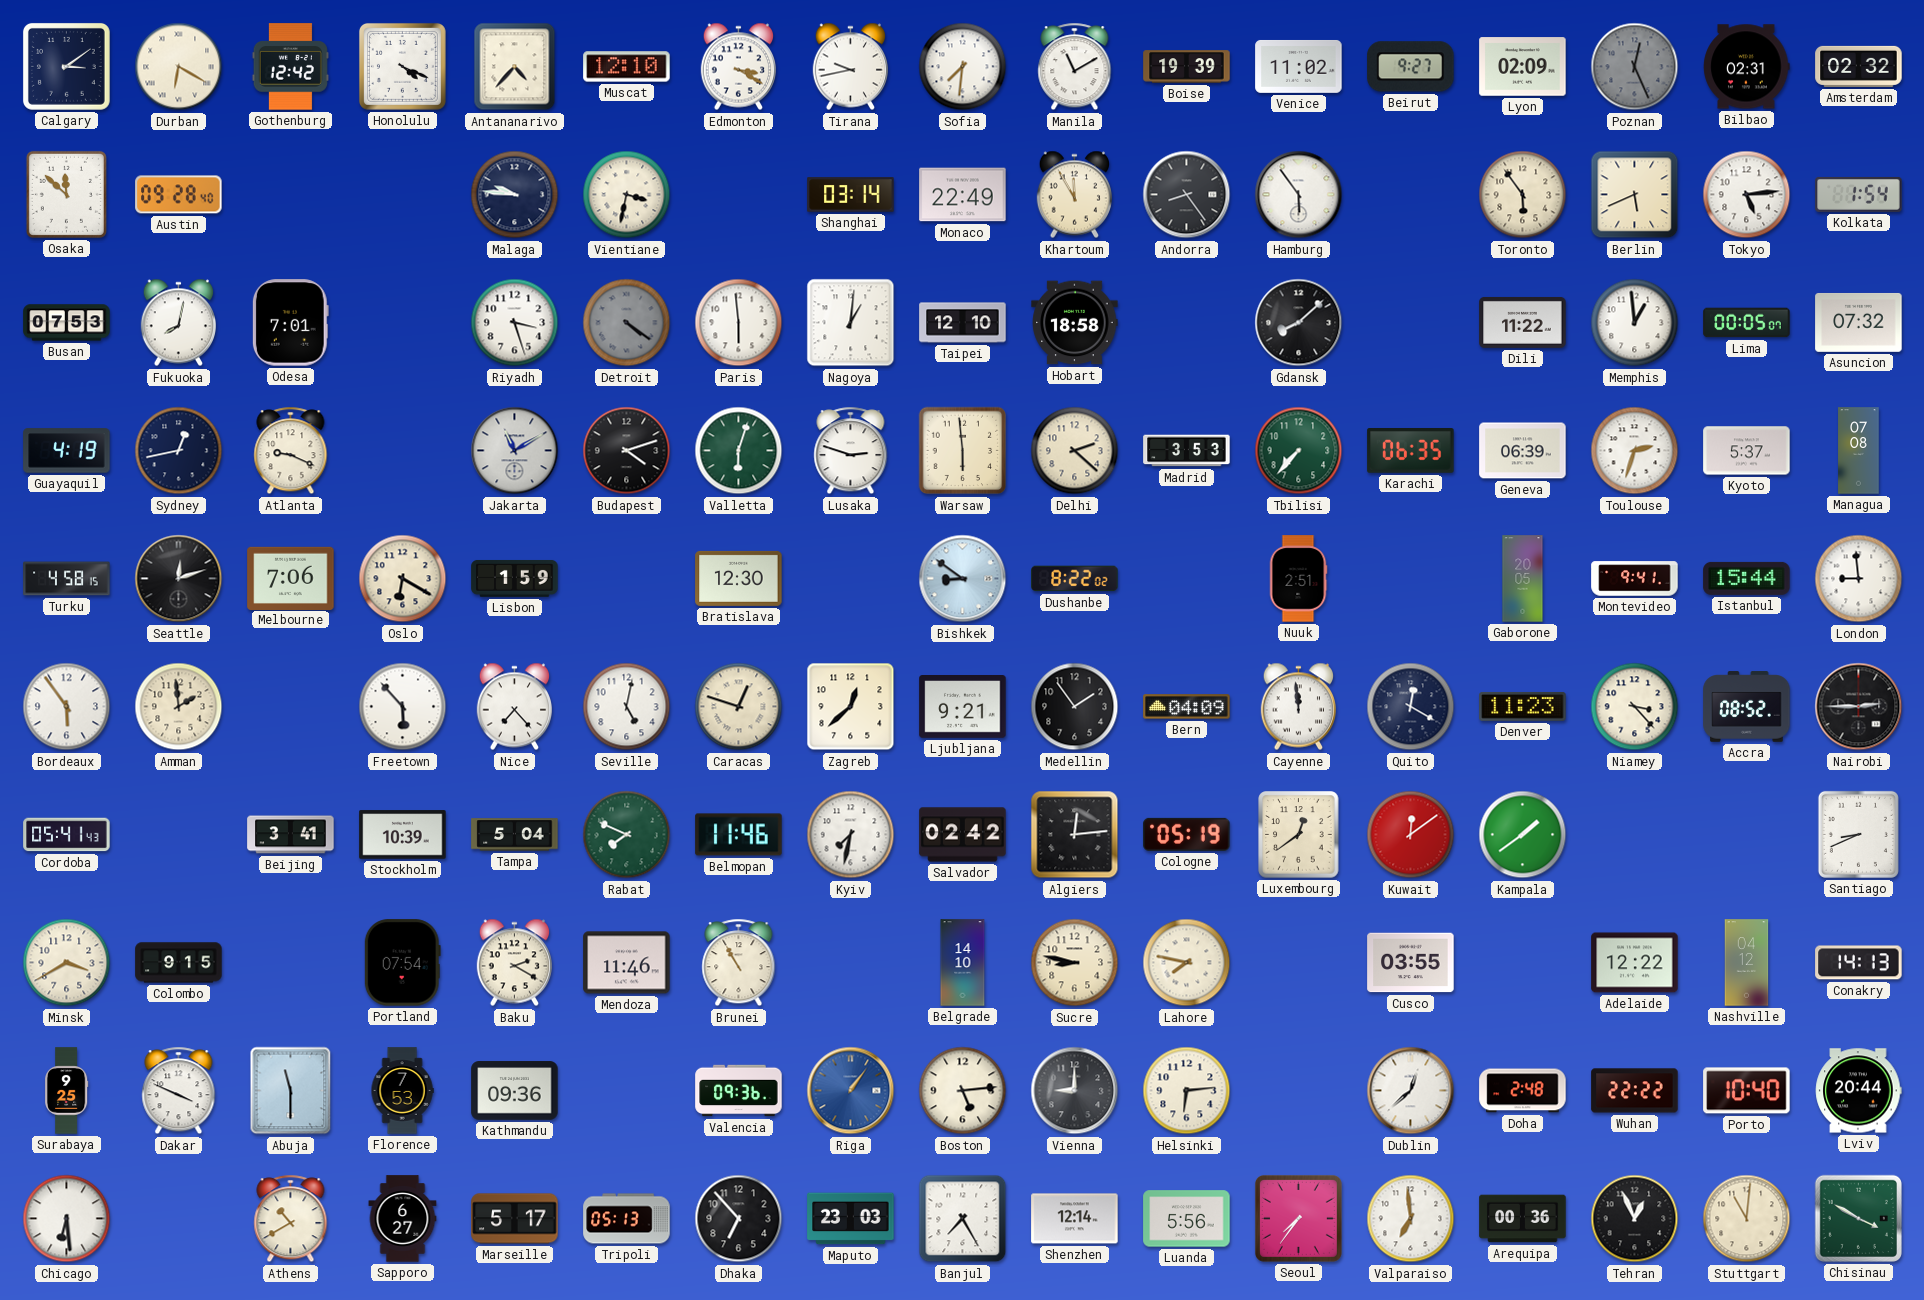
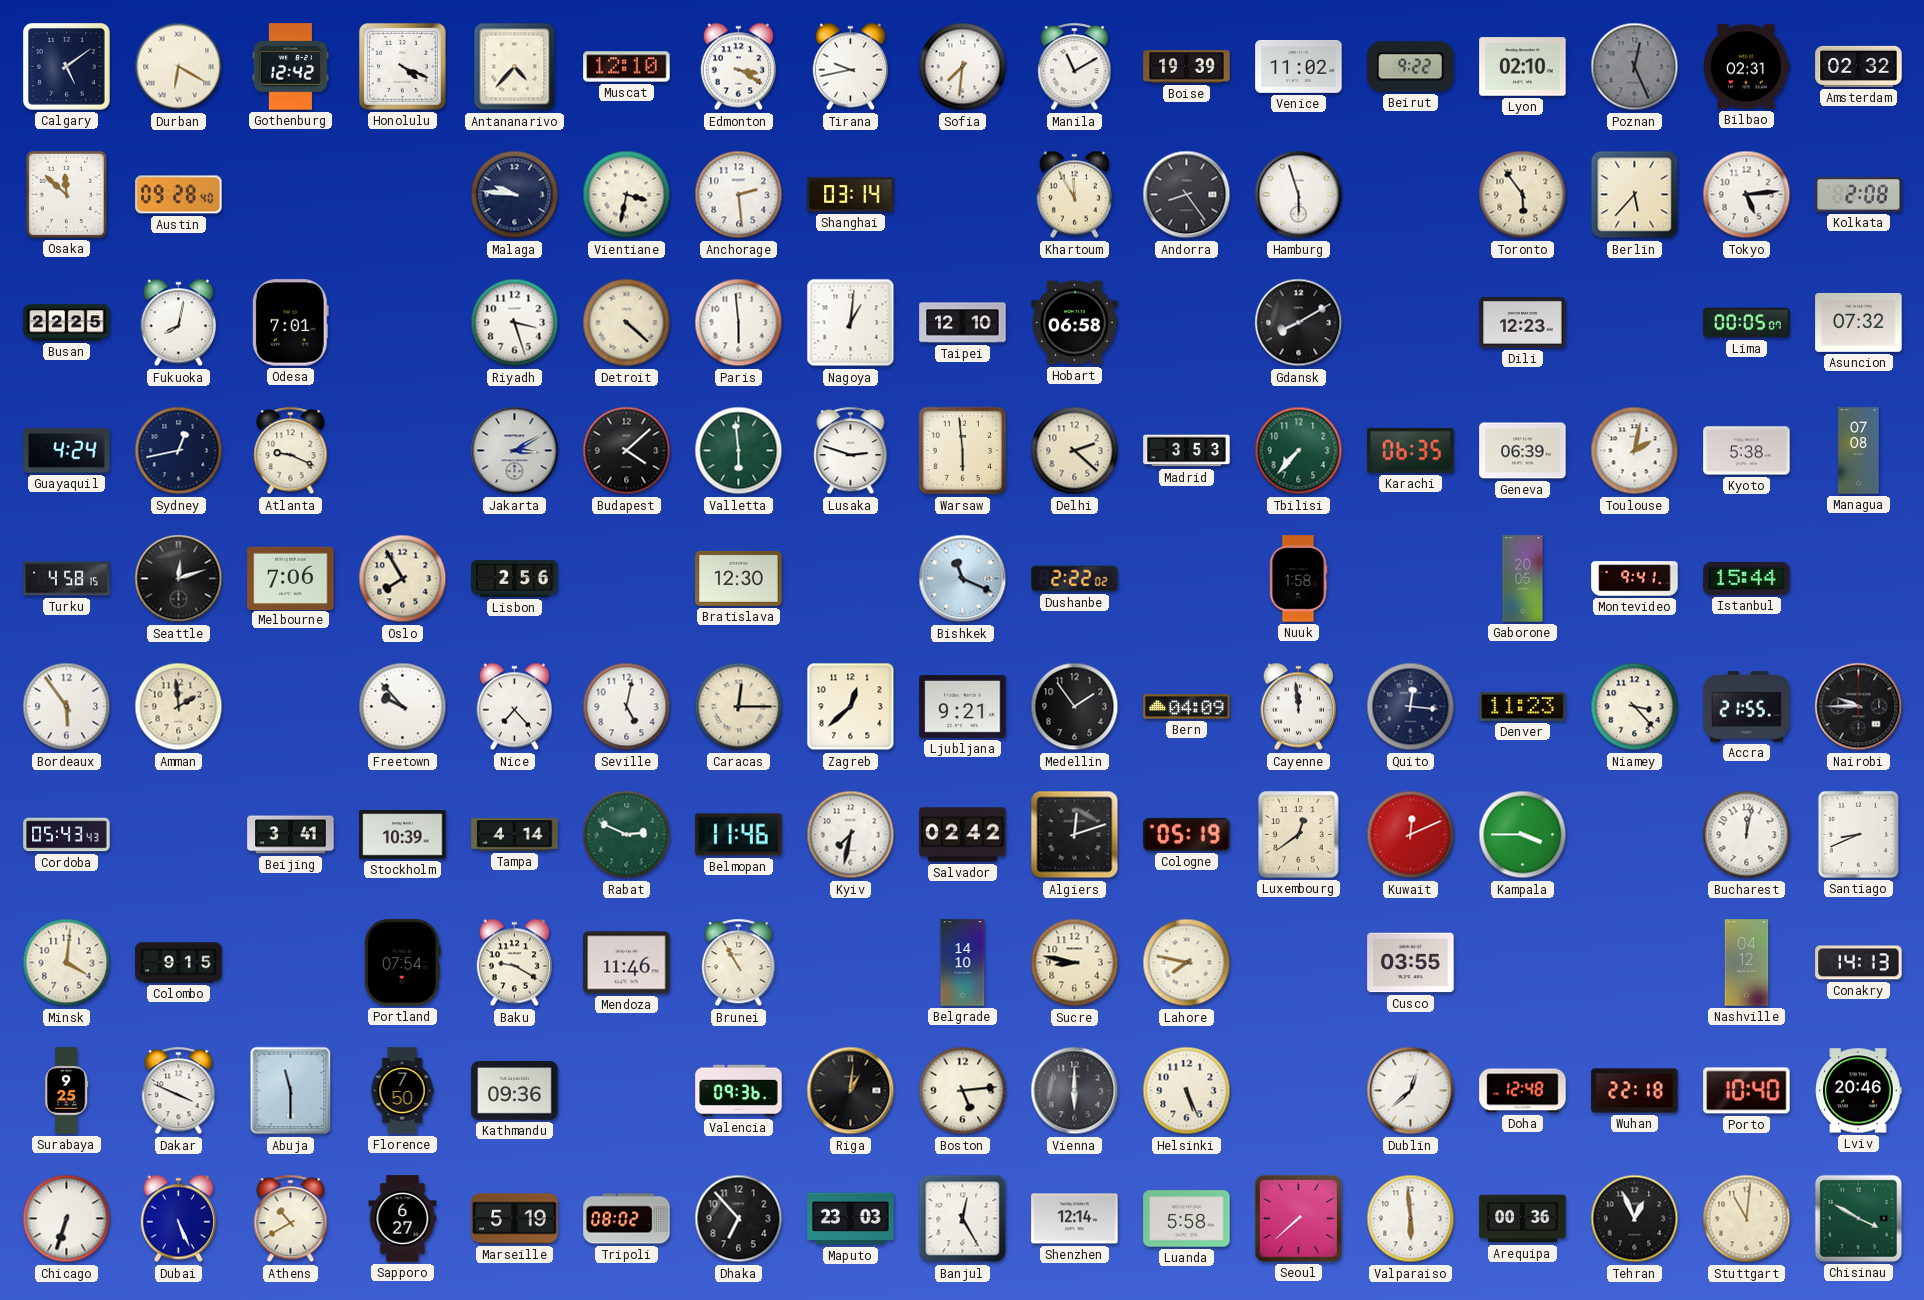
Calgary: 3:09 -> 5:09
Beirut: 9:27 -> 9:22
Lyon: 02:09 -> 02:10
Anchorage: none -> 2:29
Monaco: 22:49 -> none
Hamburg: 5:54 -> 5:57
Berlin: 5:41 -> 5:37
Kolkata: 1:54 -> 2:08
Busan: 07:53 -> 22:25
Detroit: 4:21 -> 4:22
Detroit dial: grey -> cream
Hobart: 18:58 -> 06:58
Gdansk: 8:08 -> 8:10
Dili: 11:22 -> 12:23
Memphis: 12:59 -> none
Guayaquil: 4:19 -> 4:24
Jakarta: 11:10 -> 3:10
Budapest: 4:12 -> 4:08
Valletta: 6:03 -> 5:59
Toulouse: 2:33 -> 2:02
Kyoto: 5:37 -> 5:38
Oslo: 6:20 -> 7:55
Lisbon: 1:59 -> 2:56
Bishkek: 8:51 -> 11:19
Dushanbe: 8:22 -> 2:22
Nuuk: 2:51 -> 1:58
London: 8:59 -> none
Freetown: 5:53 -> 9:53
Caracas: 12:48 -> 12:15
Quito: 12:20 -> 12:16
Accra: 08:52 -> 21:55
Nairobi: 2:45 -> 9:45
Cordoba: 05:41 -> 05:43
Tampa: 5:04 -> 4:14
Rabat: 7:49 -> 2:49
Algiers: 12:14 -> 12:12
Kuwait: 12:09 -> 12:11
Kampala: 1:39 -> 3:45
Bucharest: none -> 12:02
Minsk: 3:40 -> 4:01
Baku: 2:20 -> 9:20
Adelaide: 12:22 -> none
Florence: 7:53 -> 7:50
Riga: 1:06 -> 1:01
Riga dial: blue -> black
Vienna: 9:00 -> 6:00
Helsinki: 6:14 -> 5:26
Doha: 2:48 -> 12:48
Wuhan: 22:22 -> 22:18
Lviv: 20:44 -> 20:46
Chicago: 6:29 -> 6:33
Dubai: none -> 5:26
Marseille: 5:17 -> 5:19
Tripoli: 05:13 -> 08:02
Banjul: 7:25 -> 12:25
Luanda: 5:56 -> 5:58
Seoul: 7:36 -> 7:38
Valparaiso: 6:59 -> 5:59
